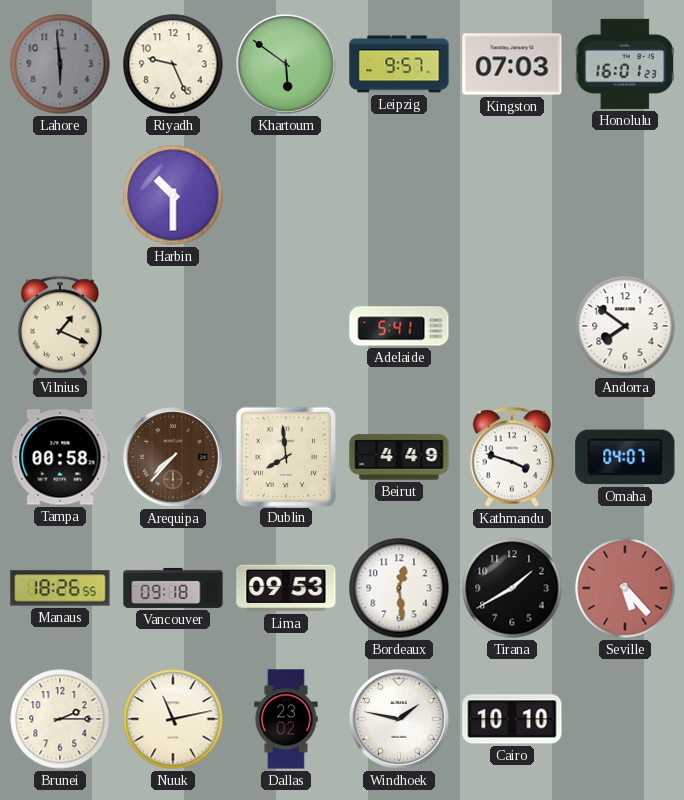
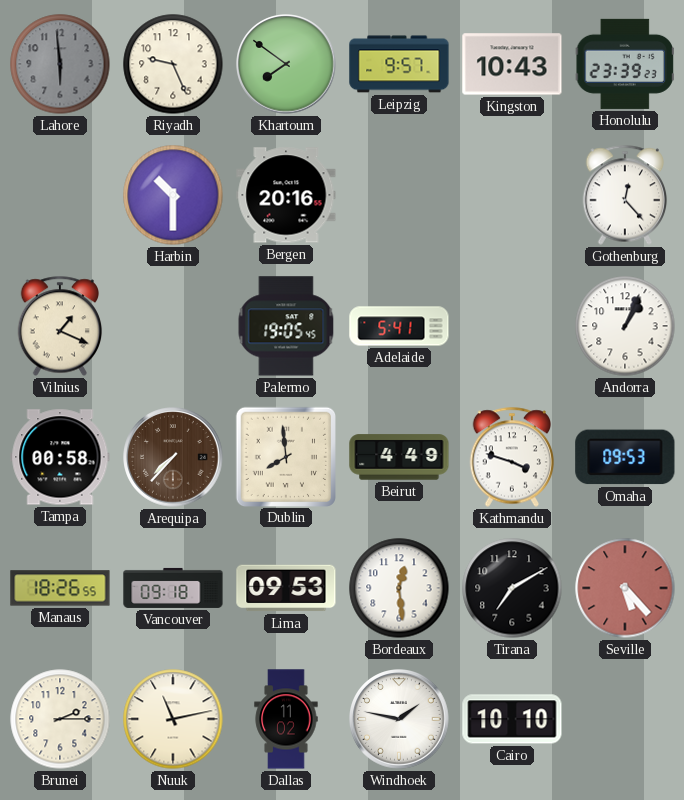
Khartoum: 5:51 -> 7:51
Kingston: 07:03 -> 10:43
Honolulu: 16:01 -> 23:39
Bergen: none -> 20:16
Gothenburg: none -> 12:23
Palermo: none -> 19:05
Andorra: 7:51 -> 1:04
Omaha: 04:07 -> 09:53
Tirana: 1:40 -> 7:10
Dallas: 23:02 -> 11:02
